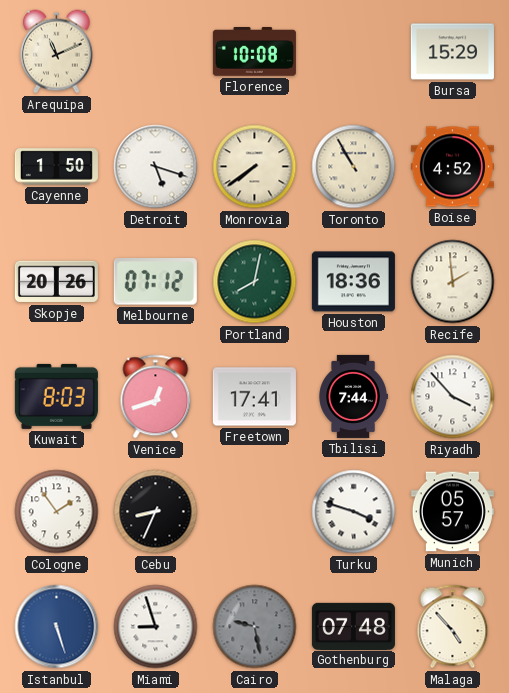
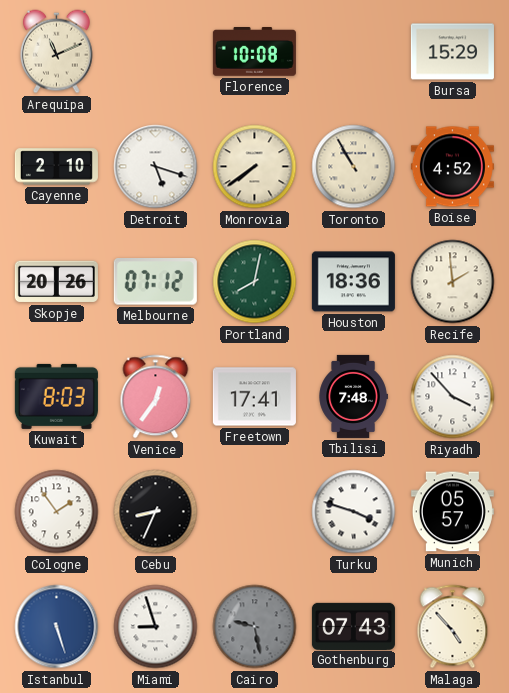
Cayenne: 1:50 -> 2:10
Venice: 12:42 -> 12:36
Tbilisi: 7:44 -> 7:48
Gothenburg: 07:48 -> 07:43
